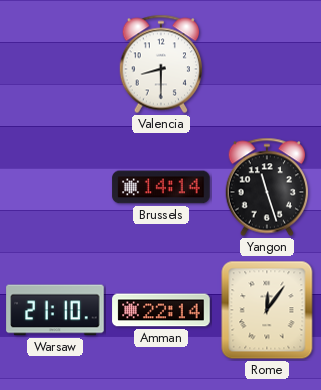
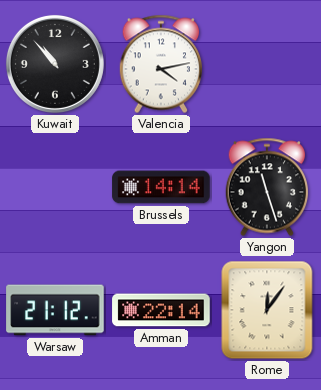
Kuwait: none -> 10:53
Valencia: 8:30 -> 4:13
Warsaw: 21:10 -> 21:12
